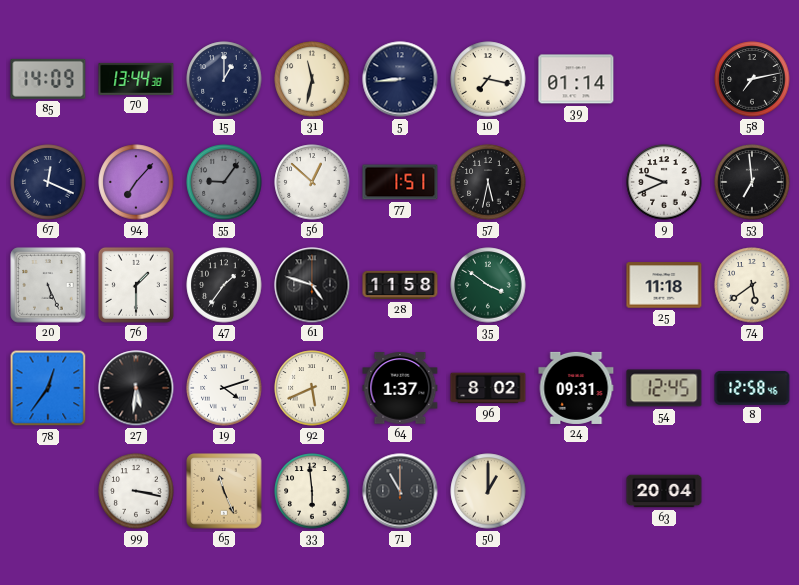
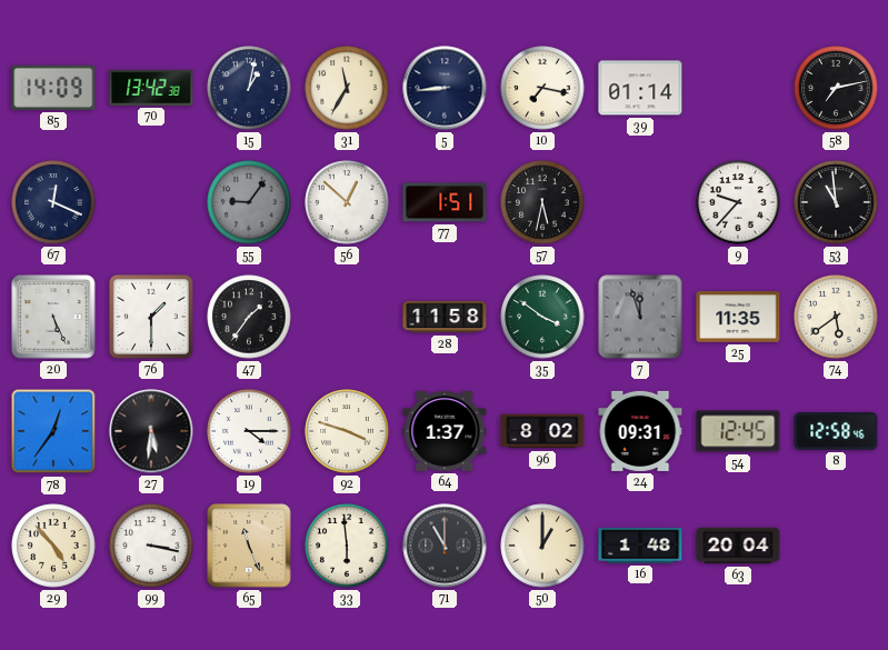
70: 13:44 -> 13:42
15: 1:00 -> 1:02
31: 11:32 -> 11:35
94: 7:07 -> none
9: 9:41 -> 9:37
53: 6:59 -> 10:59
61: 4:48 -> none
7: none -> 11:57
25: 11:18 -> 11:35
19: 4:12 -> 4:15
92: 5:41 -> 3:48
29: none -> 4:53
16: none -> 1:48
